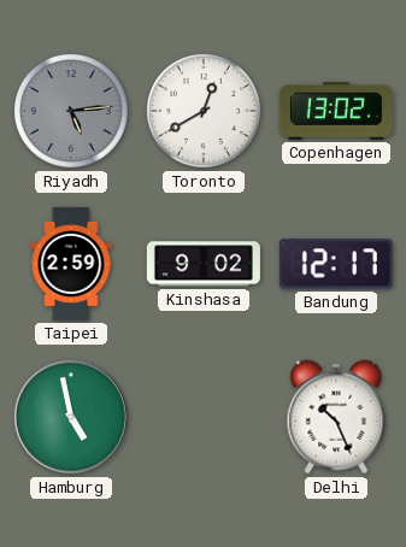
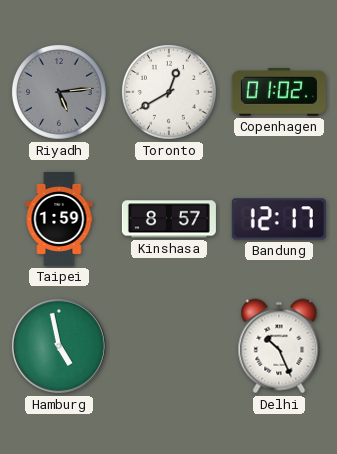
Copenhagen: 13:02 -> 01:02
Taipei: 2:59 -> 1:59
Kinshasa: 9:02 -> 8:57
